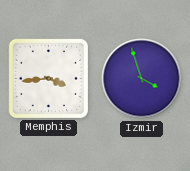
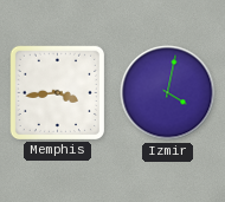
Izmir: 3:57 -> 4:02
